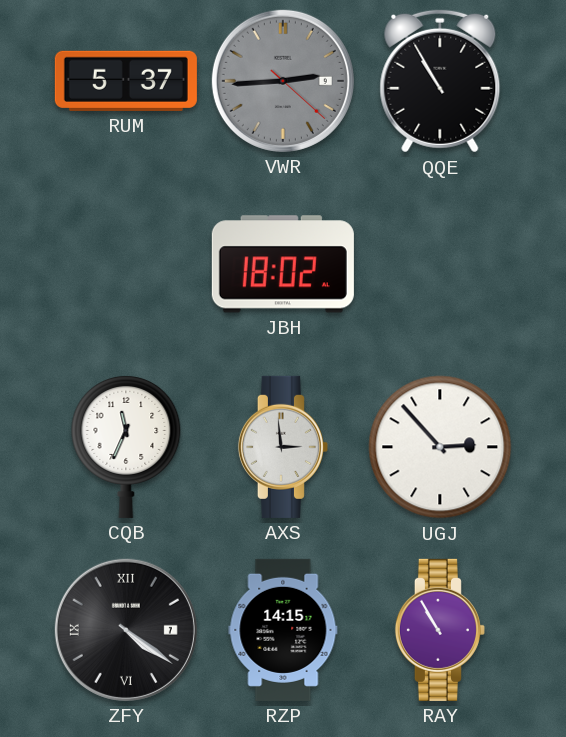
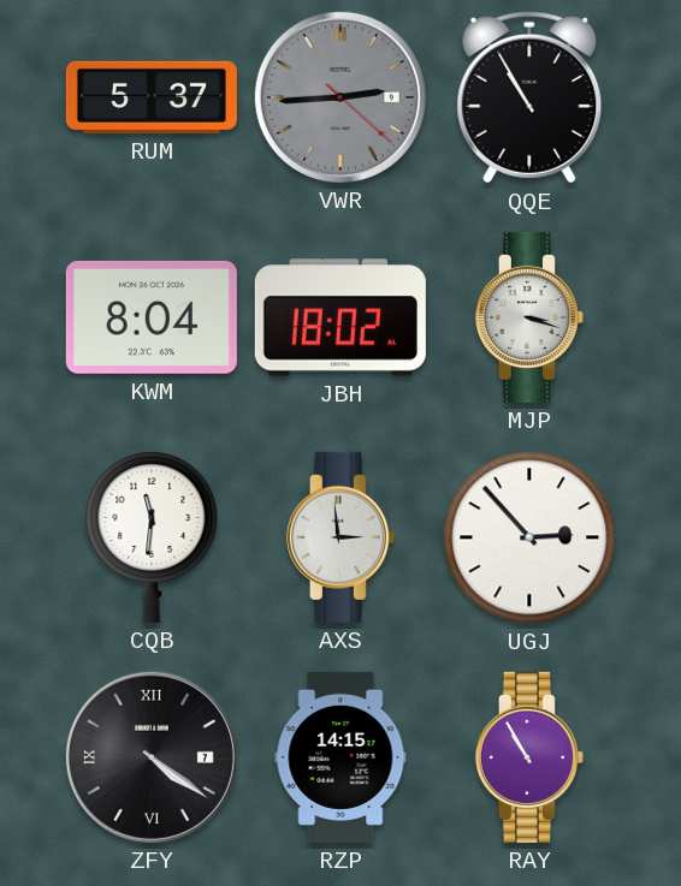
KWM: none -> 8:04
MJP: none -> 3:18
CQB: 11:34 -> 11:31
